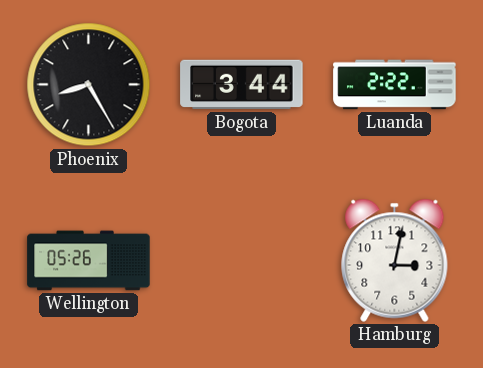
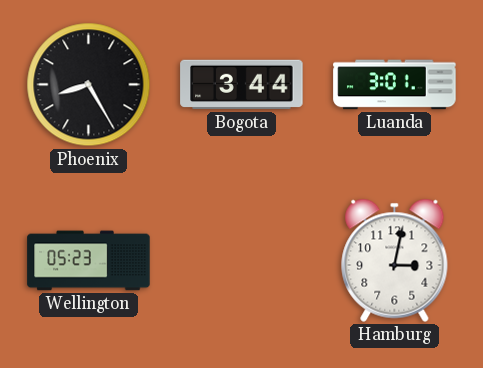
Luanda: 2:22 -> 3:01
Wellington: 05:26 -> 05:23
